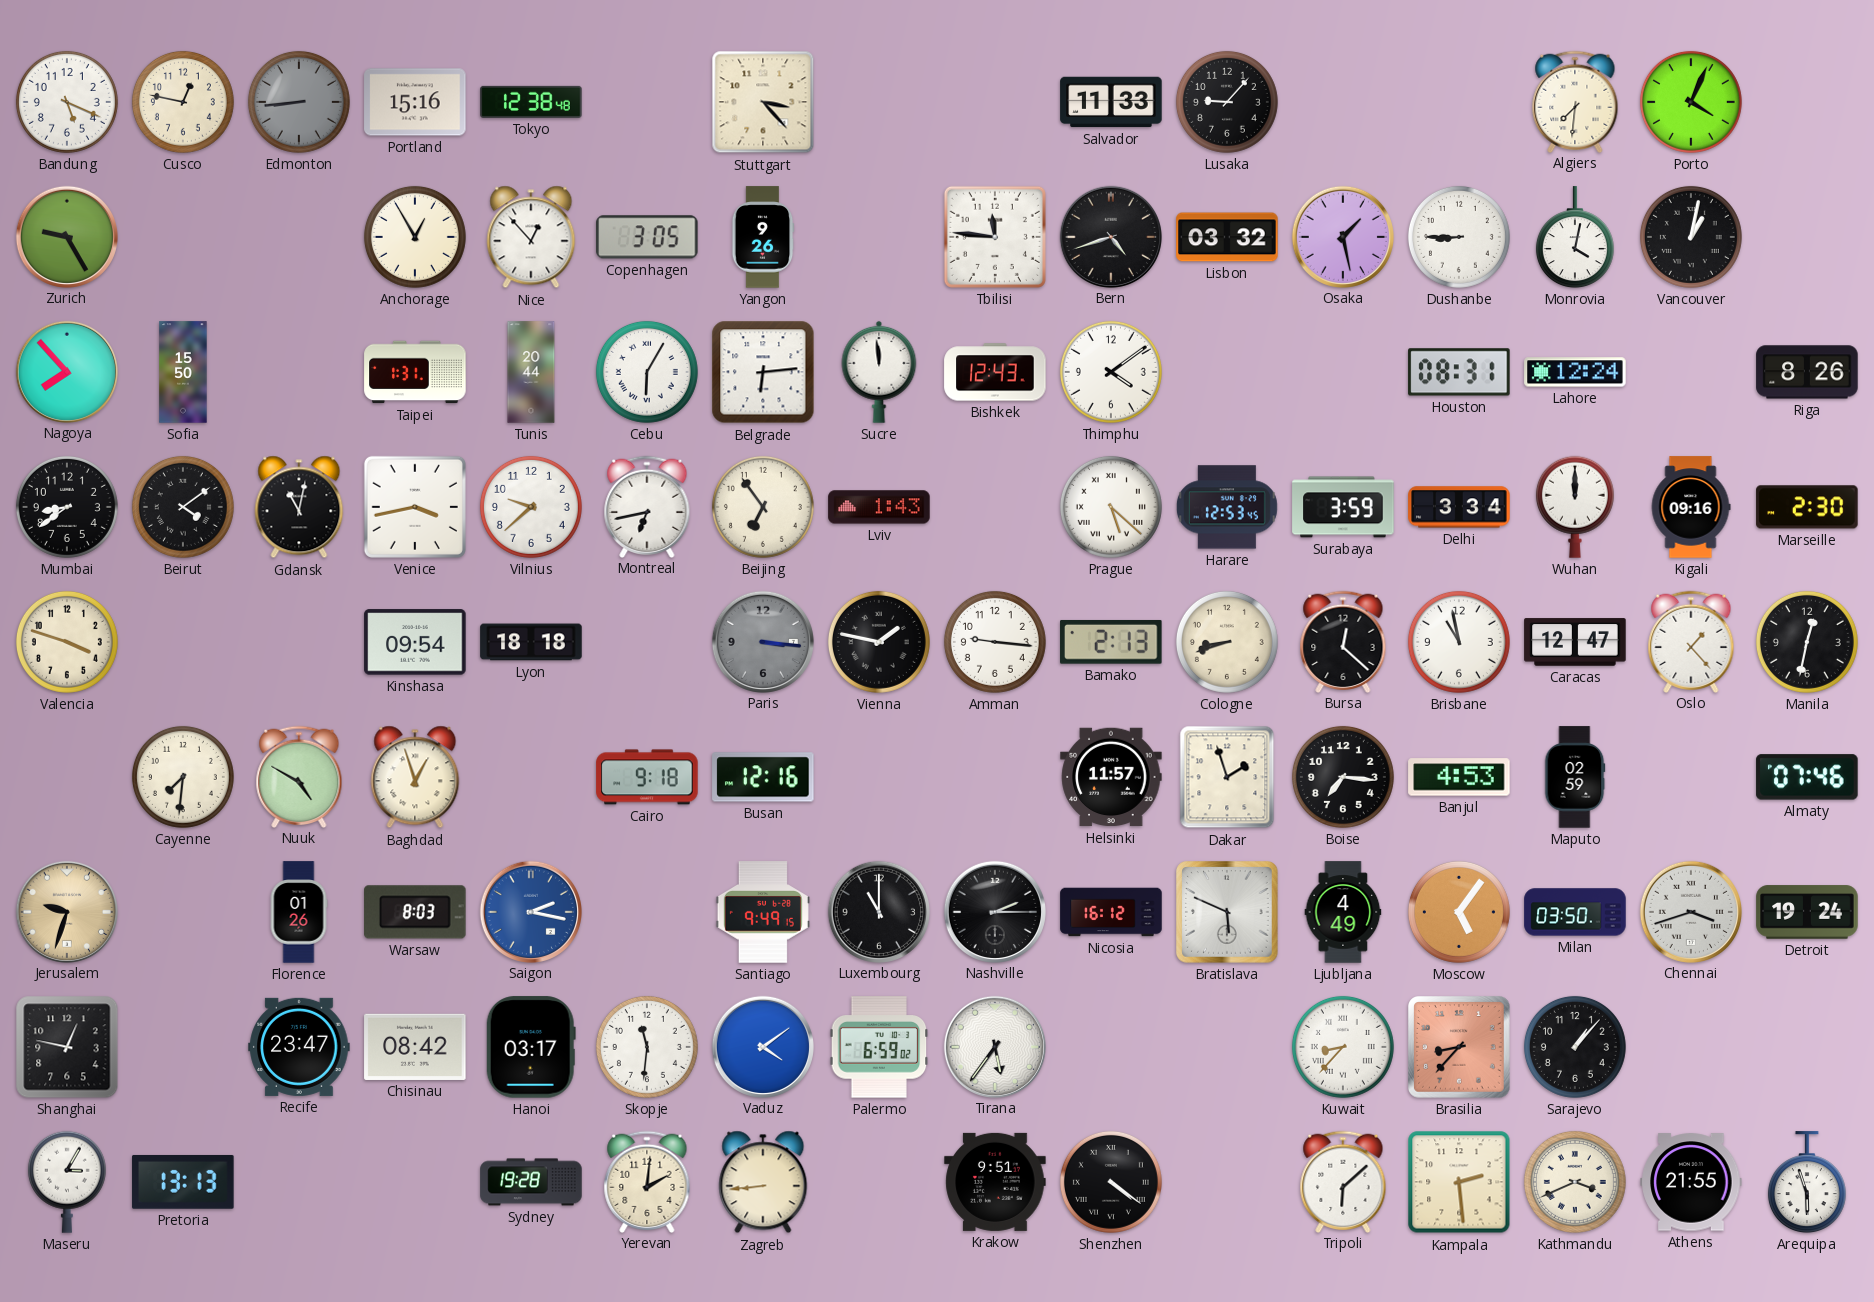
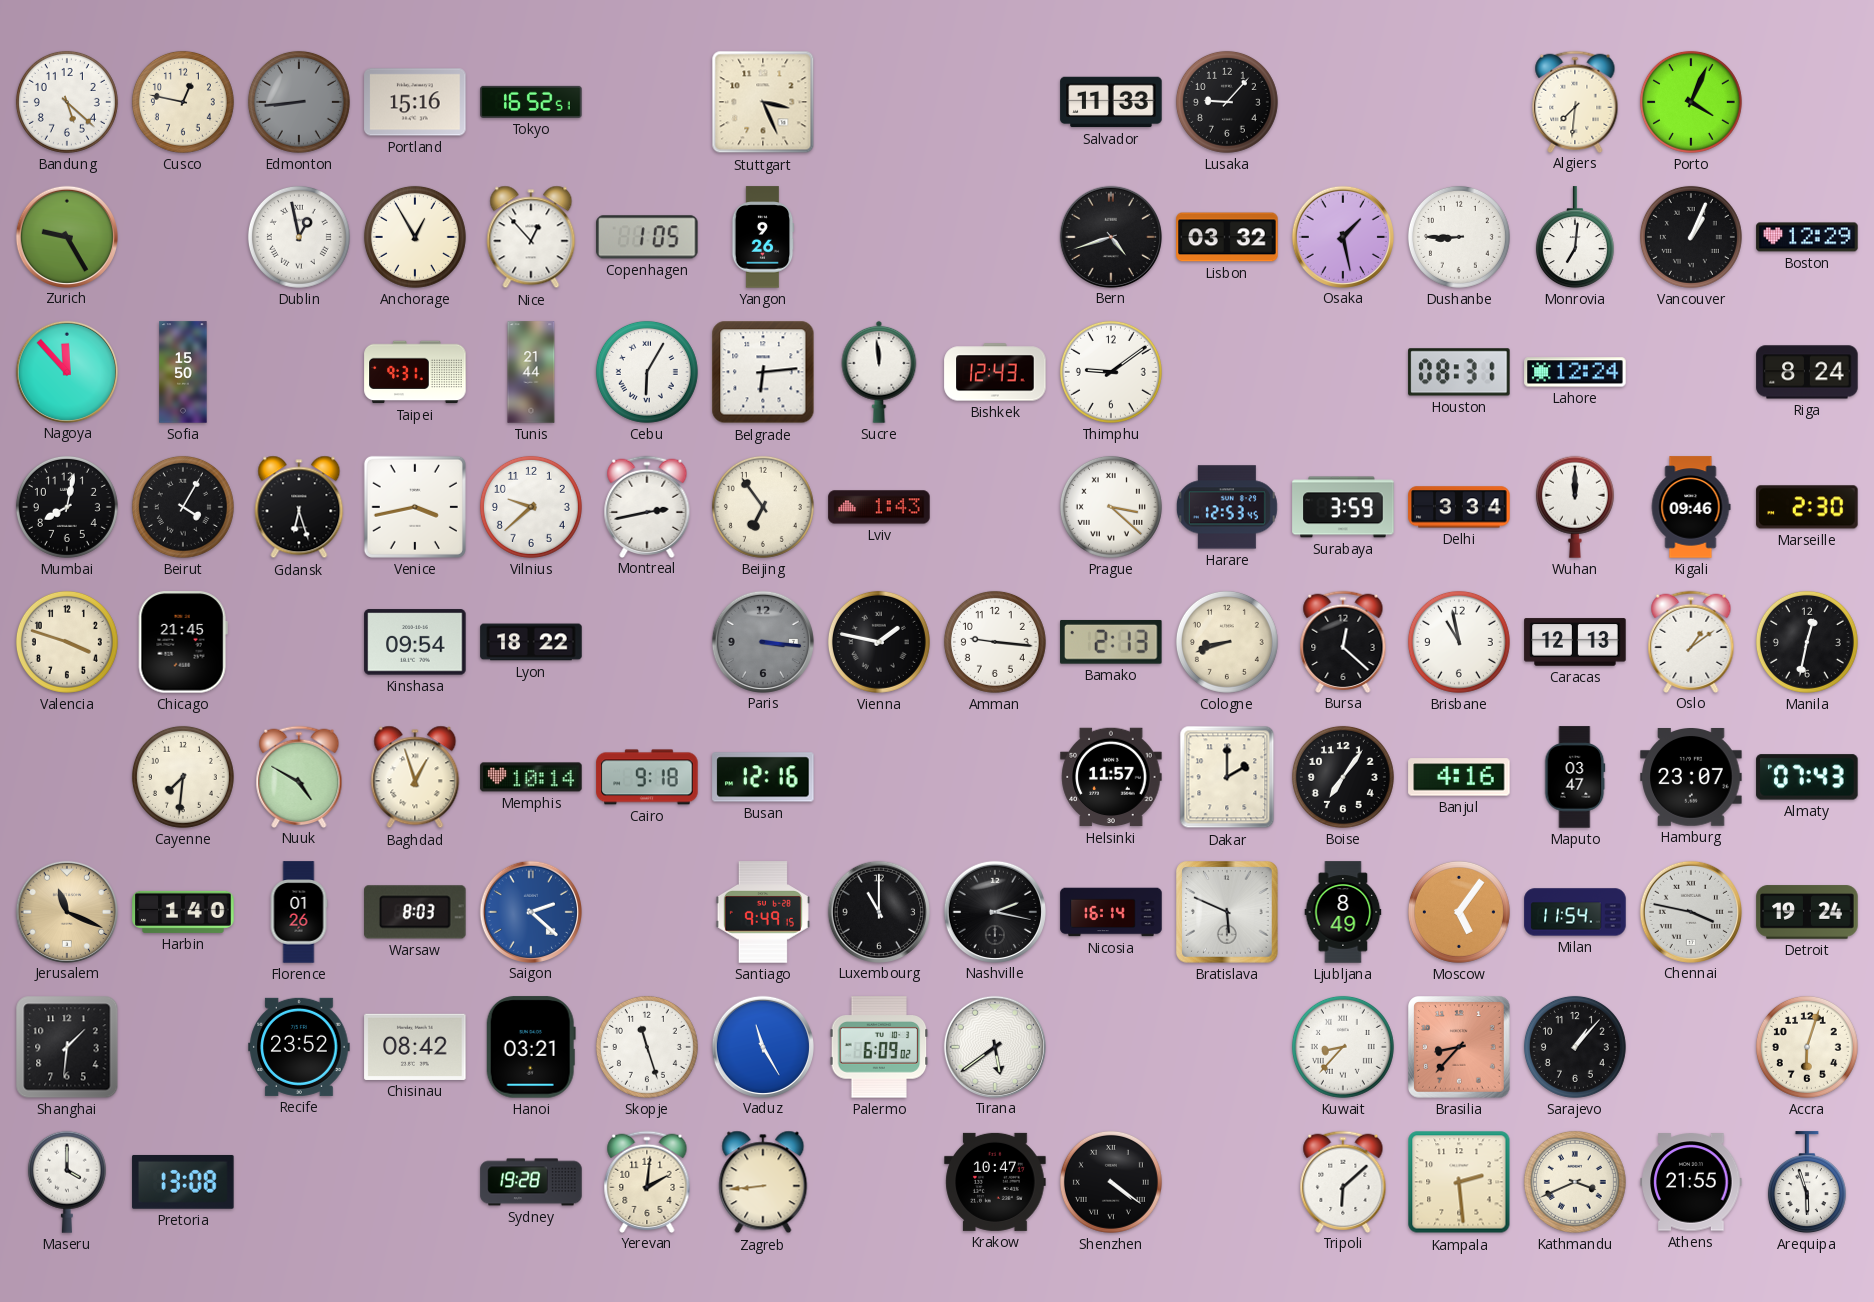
Bandung: 5:19 -> 5:22
Tokyo: 12:38 -> 16:52
Stuttgart: 3:23 -> 3:26
Dublin: none -> 12:58
Copenhagen: 3:05 -> 1:05
Tbilisi: 11:46 -> none
Monrovia: 4:02 -> 7:01
Vancouver: 1:02 -> 1:04
Boston: none -> 12:29
Nagoya: 7:53 -> 11:53
Taipei: 1:31 -> 9:31
Tunis: 20:44 -> 21:44
Thimphu: 4:09 -> 9:09
Riga: 8:26 -> 8:24
Mumbai: 8:39 -> 8:02
Beirut: 4:09 -> 4:05
Gdansk: 11:02 -> 6:27
Montreal: 6:43 -> 2:43
Prague: 5:22 -> 3:22
Kigali: 09:16 -> 09:46
Chicago: none -> 21:45
Lyon: 18:18 -> 18:22
Caracas: 12:47 -> 12:13
Oslo: 1:23 -> 1:09
Memphis: none -> 10:14
Dakar: 1:57 -> 2:00
Boise: 7:16 -> 7:06
Banjul: 4:53 -> 4:16
Maputo: 02:59 -> 03:47
Hamburg: none -> 23:07
Almaty: 07:46 -> 07:43
Jerusalem: 9:33 -> 11:19
Harbin: none -> 1:40
Saigon: 2:17 -> 2:22
Nashville: 2:15 -> 2:17
Nicosia: 16:12 -> 16:14
Ljubljana: 4:49 -> 8:49
Milan: 03:50 -> 11:54
Chennai: 3:42 -> 3:47
Shanghai: 12:47 -> 1:31
Recife: 23:47 -> 23:52
Hanoi: 03:17 -> 03:21
Skopje: 11:31 -> 11:27
Vaduz: 4:09 -> 11:25
Palermo: 6:59 -> 6:09
Tirana: 5:36 -> 5:39
Accra: none -> 6:03
Maseru: 3:05 -> 4:00
Pretoria: 13:13 -> 13:08
Krakow: 9:51 -> 10:47
